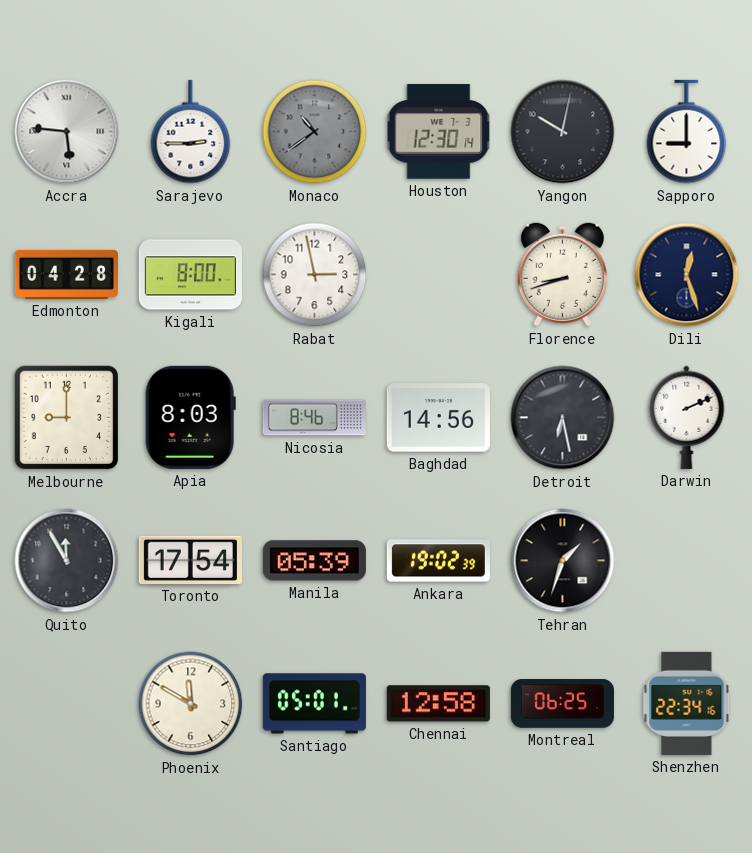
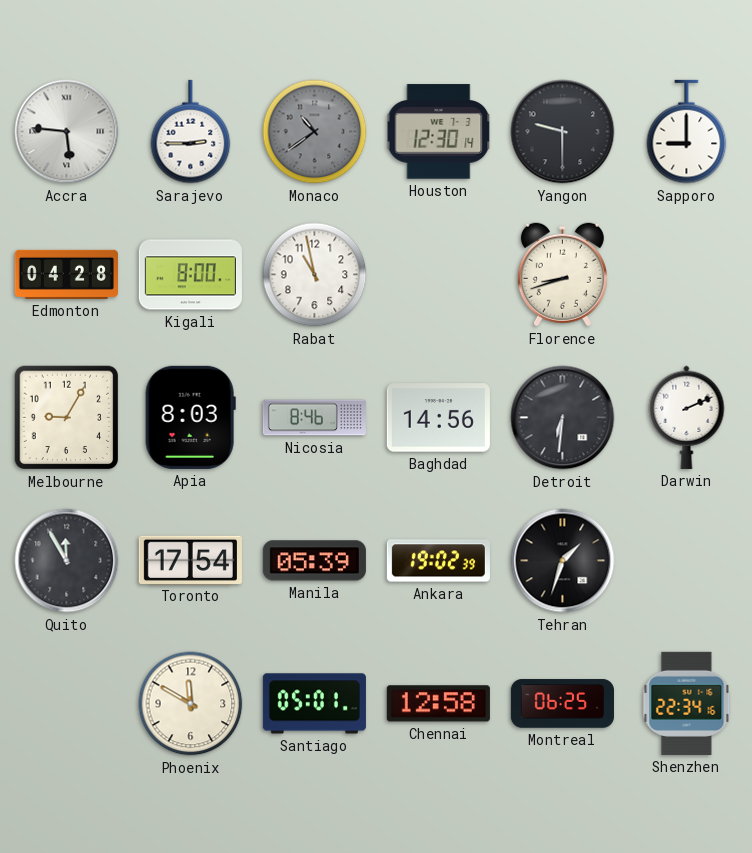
Yangon: 10:02 -> 9:30
Rabat: 2:58 -> 10:58
Dili: 12:27 -> none
Melbourne: 9:00 -> 9:05
Detroit: 6:28 -> 6:31
